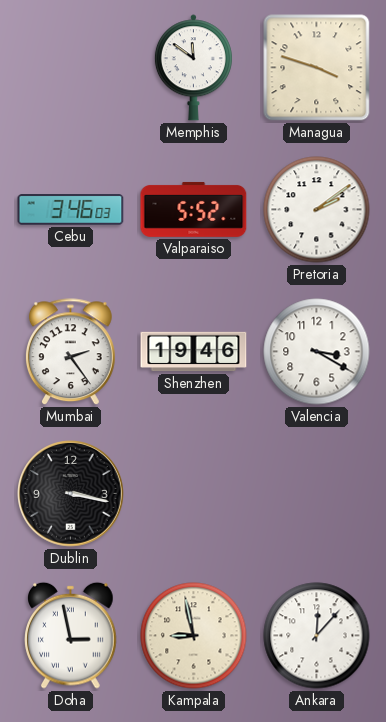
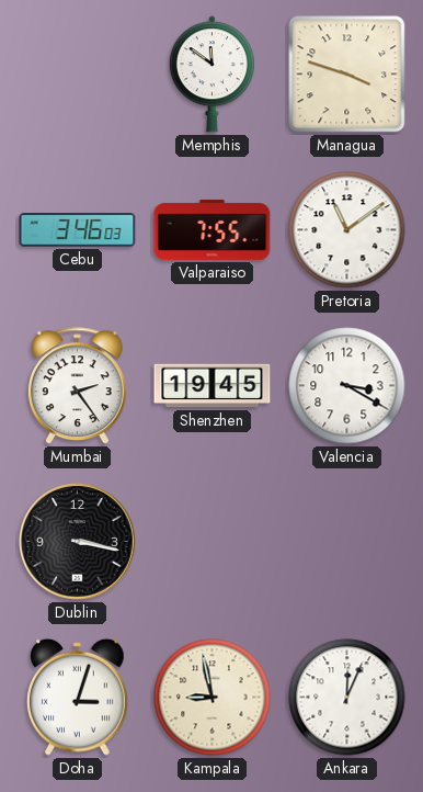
Valparaiso: 5:52 -> 7:55
Pretoria: 2:09 -> 11:09
Shenzhen: 19:46 -> 19:45
Doha: 2:58 -> 3:03
Ankara: 12:07 -> 12:04
